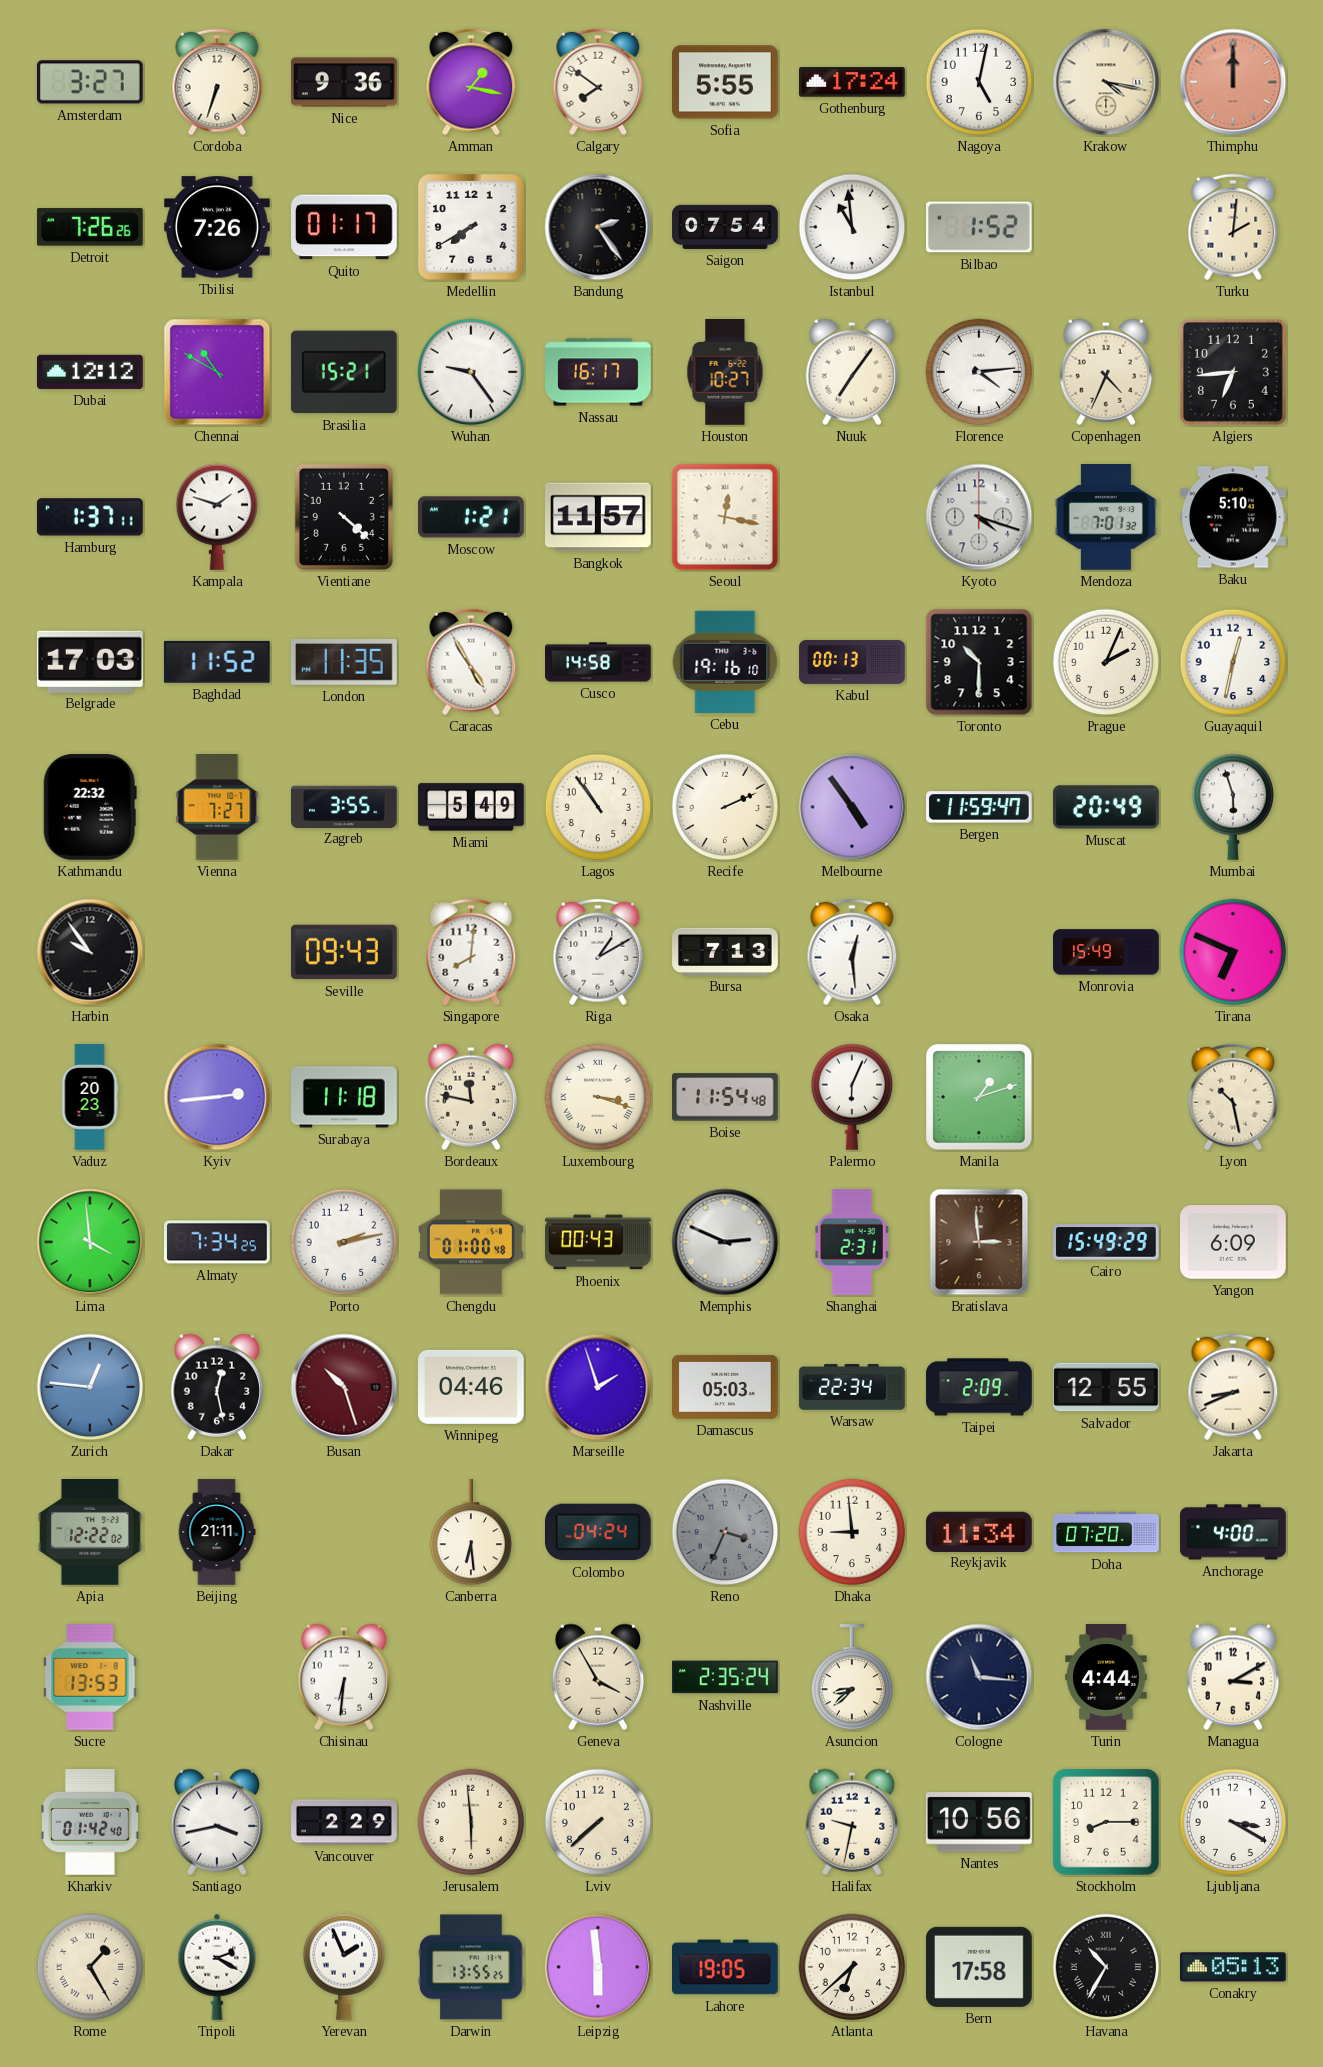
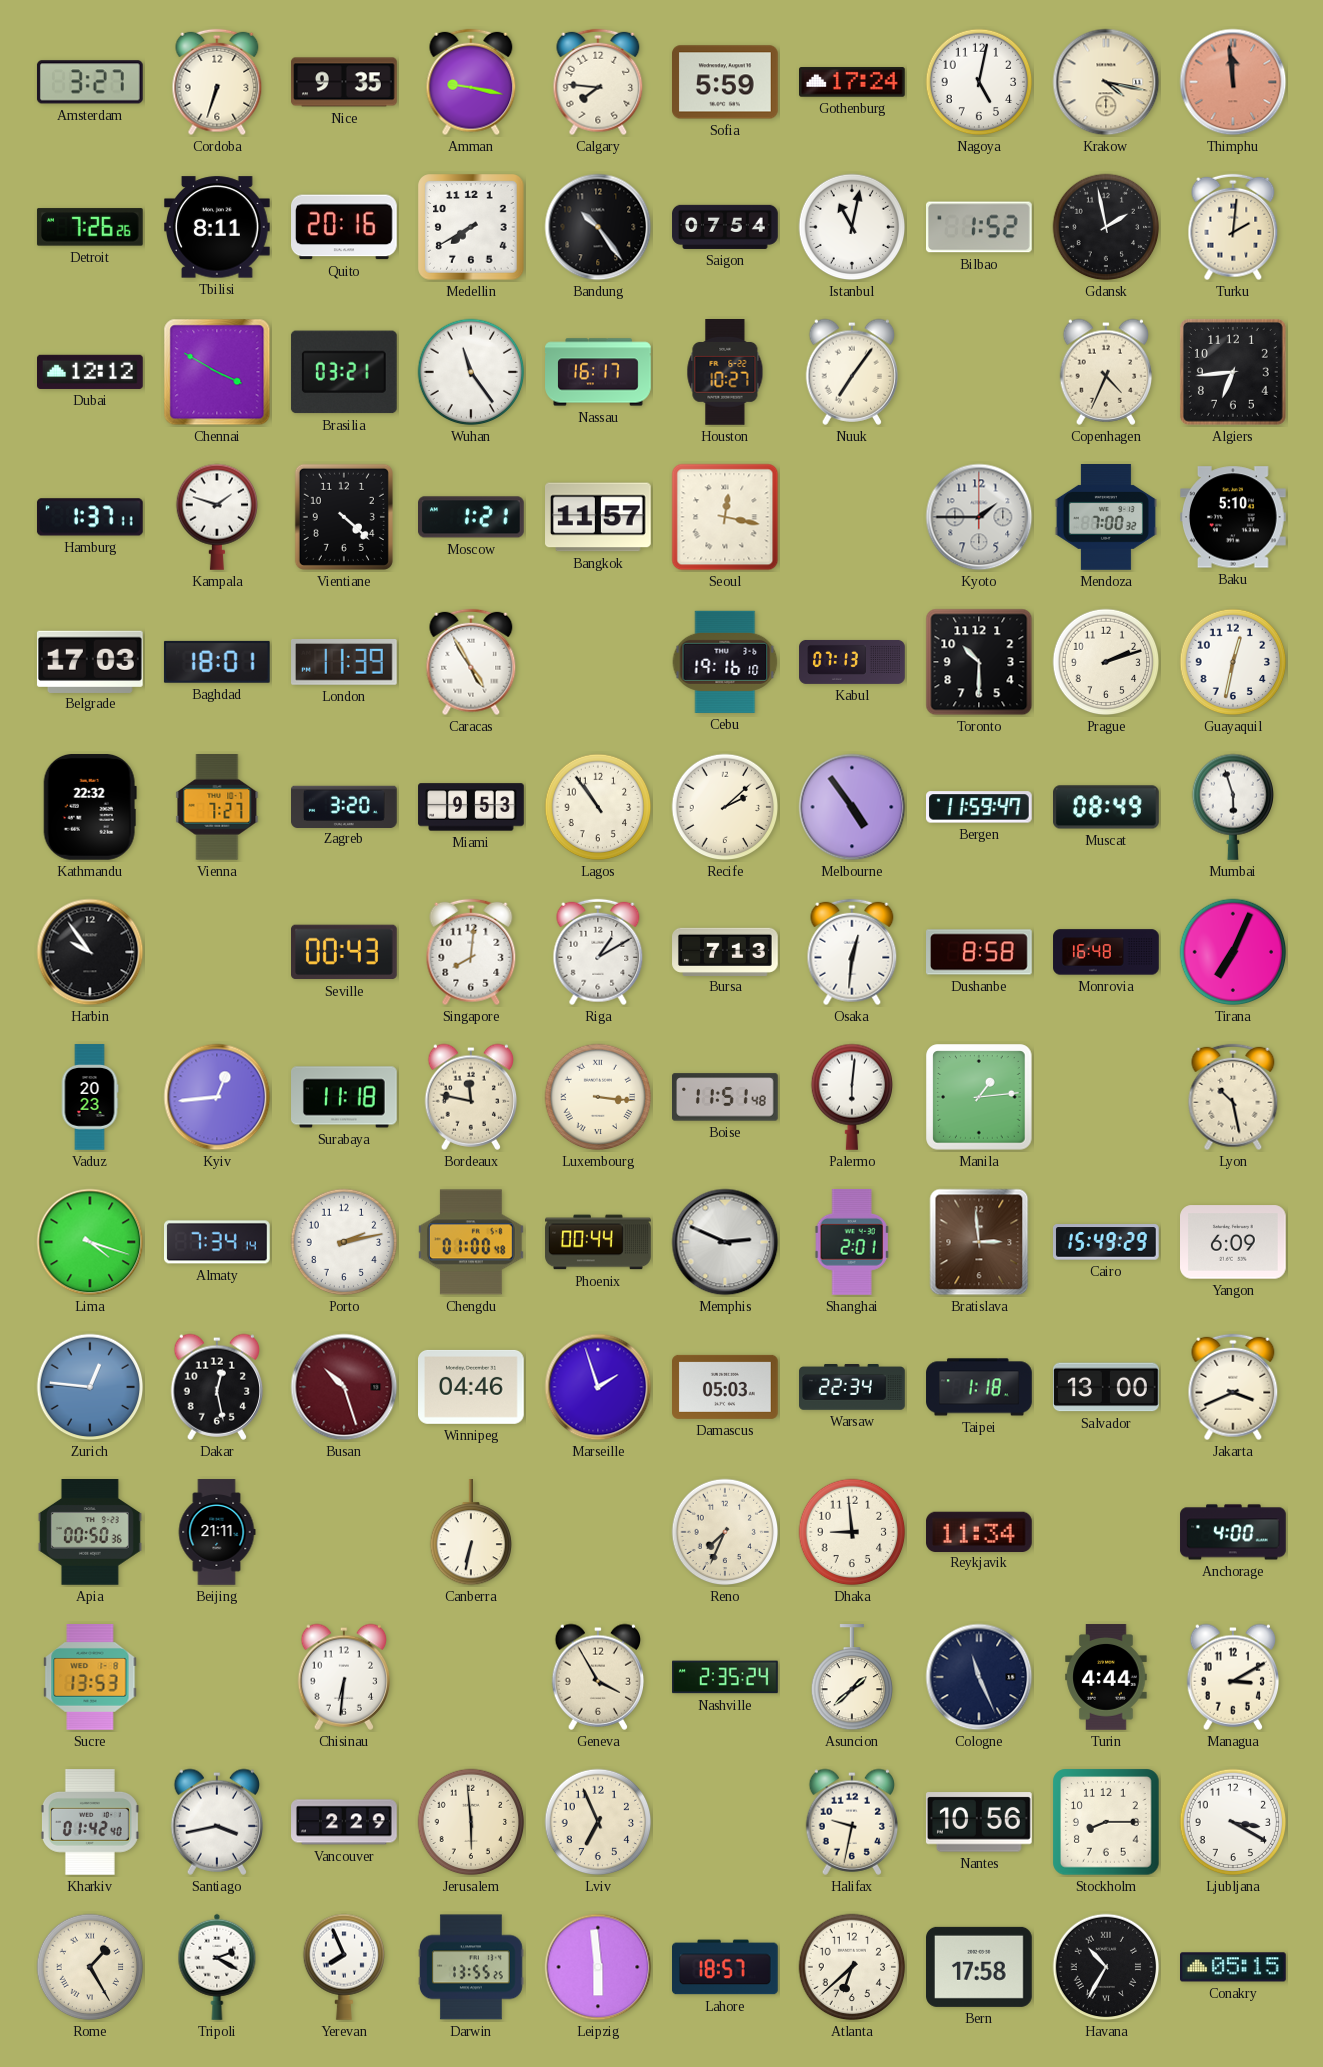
Nice: 9:36 -> 9:35
Amman: 1:17 -> 9:17
Calgary: 7:51 -> 7:46
Sofia: 5:55 -> 5:59
Thimphu: 12:00 -> 11:59
Tbilisi: 7:26 -> 8:11
Quito: 01:17 -> 20:16
Bandung: 2:24 -> 10:24
Istanbul: 10:59 -> 11:02
Gdansk: none -> 1:58
Chennai: 10:50 -> 3:50
Brasilia: 15:21 -> 03:21
Wuhan: 9:24 -> 11:24
Florence: 4:14 -> none
Kyoto: 4:18 -> 1:45
Mendoza: 7:01 -> 7:00
Baghdad: 11:52 -> 18:01
London: 11:35 -> 11:39
Cusco: 14:58 -> none
Kabul: 00:13 -> 07:13
Prague: 2:04 -> 2:12
Zagreb: 3:55 -> 3:20
Miami: 5:49 -> 9:53
Recife: 2:11 -> 2:08
Muscat: 20:49 -> 08:49
Seville: 09:43 -> 00:43
Osaka: 12:29 -> 12:31
Dushanbe: none -> 8:58
Monrovia: 15:49 -> 16:48
Tirana: 6:49 -> 7:04
Kyiv: 2:44 -> 12:44
Luxembourg: 3:18 -> 3:16
Boise: 11:54 -> 11:51
Palermo: 6:04 -> 6:01
Manila: 1:12 -> 1:14
Lima: 3:59 -> 4:18
Almaty: 7:34:25 -> 7:34:14
Phoenix: 00:43 -> 00:44
Shanghai: 2:31 -> 2:01
Taipei: 2:09 -> 1:18
Salvador: 12:55 -> 13:00
Jakarta: 8:41 -> 3:41
Apia: 12:22 -> 00:50
Canberra: 6:29 -> 6:32
Colombo: 04:24 -> none
Reno: 3:34 -> 7:34
Reno dial: grey -> cream
Doha: 07:20 -> none
Asuncion: 8:38 -> 1:38
Cologne: 11:16 -> 11:26
Lviv: 7:38 -> 6:56
Yerevan: 1:56 -> 7:56
Lahore: 19:05 -> 18:57
Conakry: 05:13 -> 05:15
